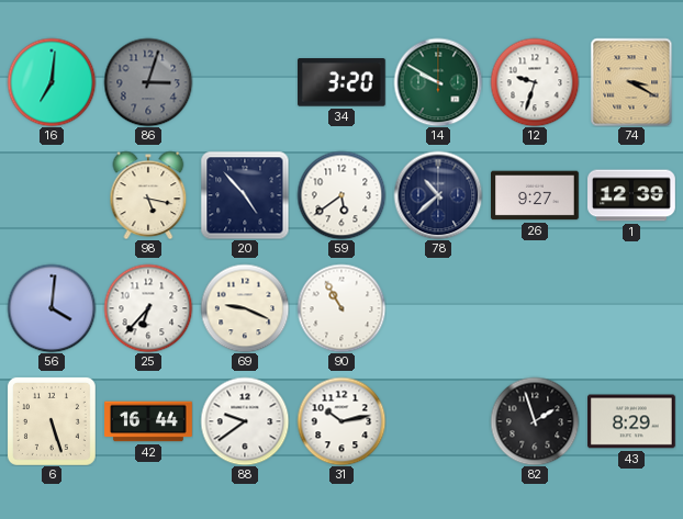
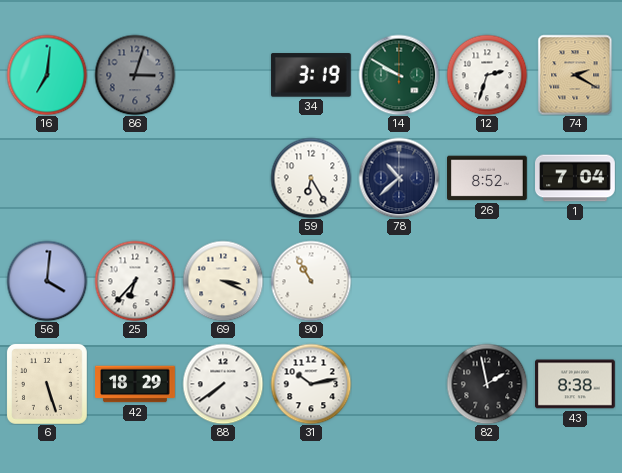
34: 3:20 -> 3:19
12: 9:33 -> 2:33
74: 3:20 -> 2:20
98: 5:17 -> none
20: 4:53 -> none
59: 5:39 -> 6:25
26: 9:27 -> 8:52
1: 12:39 -> 7:04
69: 9:19 -> 3:19
42: 16:44 -> 18:29
88: 9:39 -> 7:39
82: 1:57 -> 1:58
43: 8:29 -> 8:38
